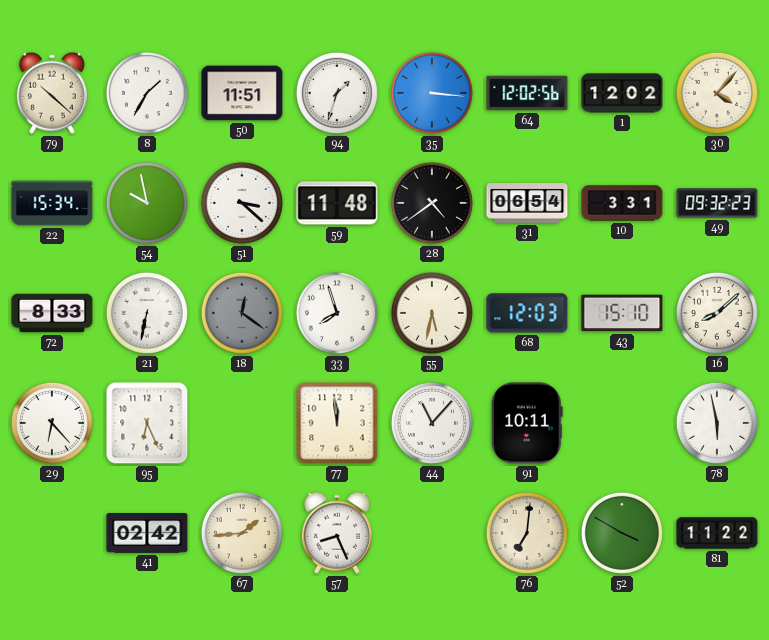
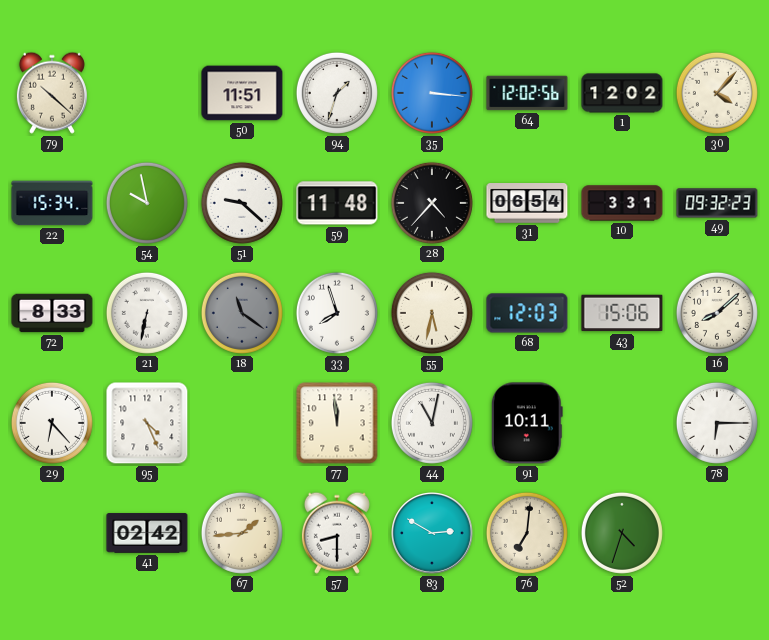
8: 1:35 -> none
51: 3:22 -> 9:22
28: 4:39 -> 4:37
18: 12:21 -> 11:21
43: 15:10 -> 15:06
95: 6:26 -> 4:26
44: 11:07 -> 11:02
78: 5:58 -> 6:15
57: 8:26 -> 8:30
83: none -> 2:50
52: 3:50 -> 4:33
81: 11:22 -> none
